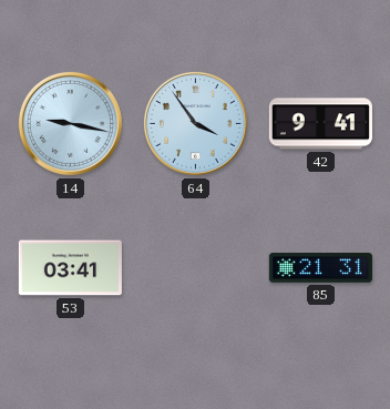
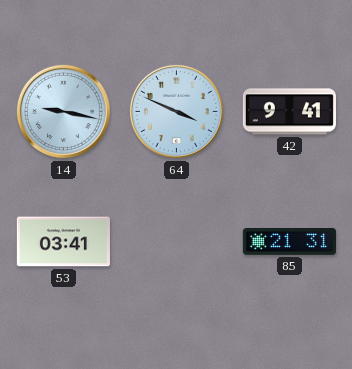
64: 3:54 -> 3:49
